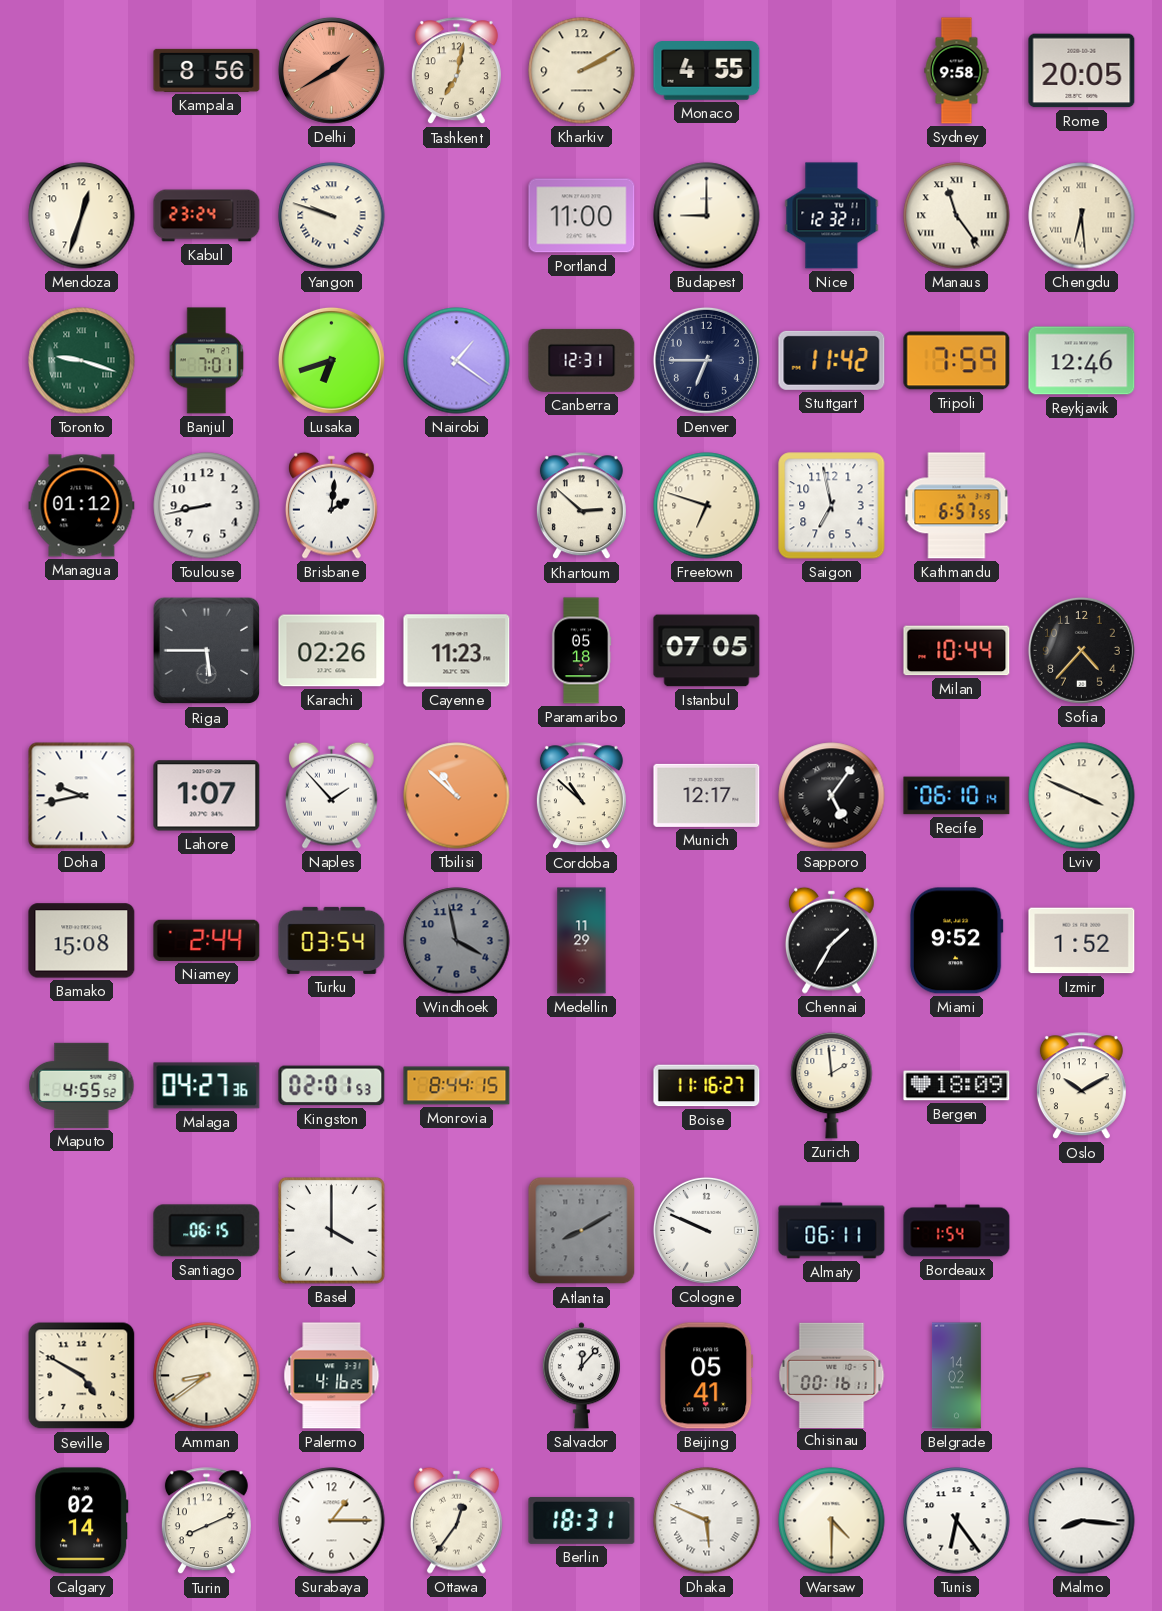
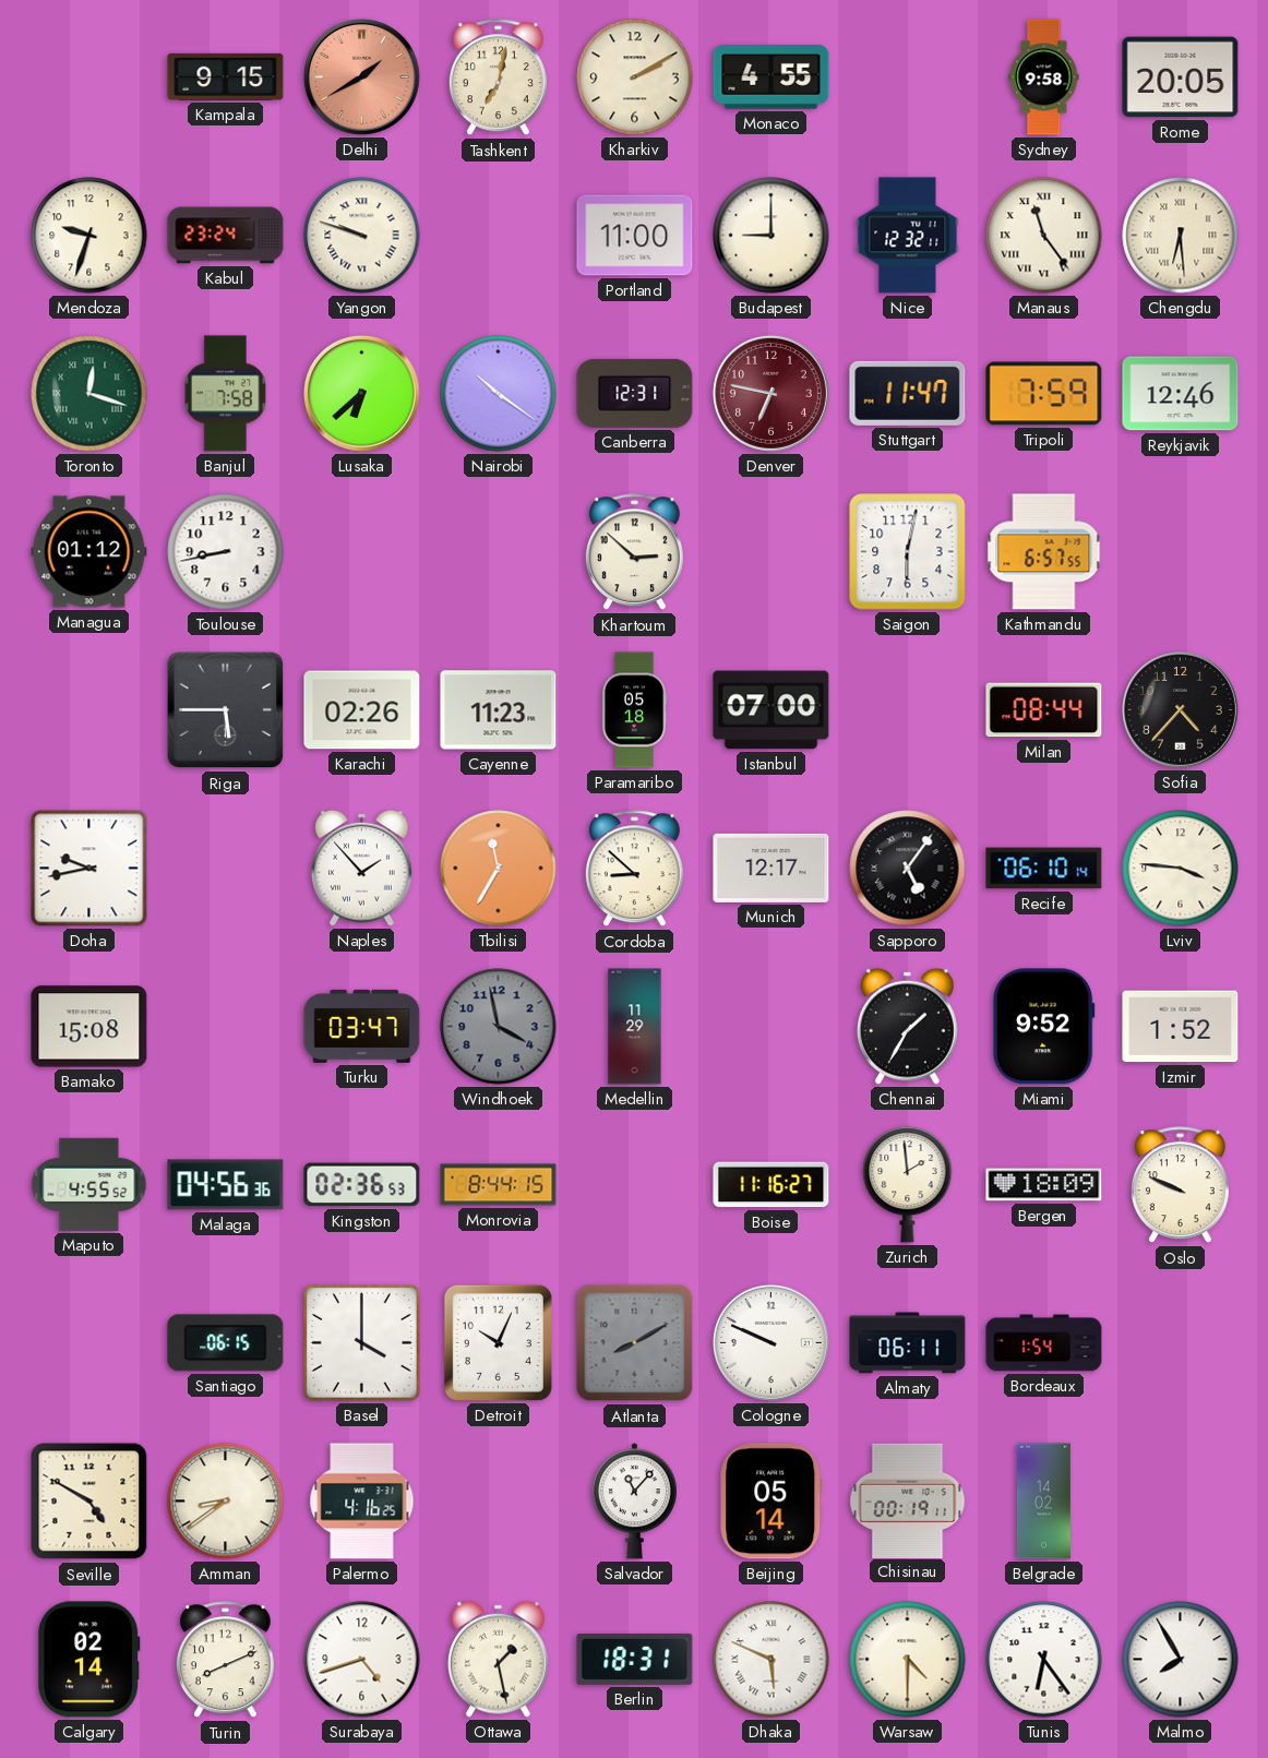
Kampala: 8:56 -> 9:15
Mendoza: 12:33 -> 9:33
Toronto: 9:18 -> 12:18
Banjul: 7:01 -> 7:58
Lusaka: 6:42 -> 6:38
Nairobi: 1:21 -> 10:21
Denver: 6:45 -> 6:47
Denver dial: navy -> burgundy
Stuttgart: 11:42 -> 11:47
Brisbane: 2:01 -> none
Freetown: 6:48 -> none
Saigon: 6:58 -> 6:02
Istanbul: 07:05 -> 07:00
Milan: 10:44 -> 08:44
Lahore: 1:07 -> none
Tbilisi: 10:52 -> 11:35
Cordoba: 10:52 -> 8:52
Lviv: 3:49 -> 3:46
Niamey: 2:44 -> none
Turku: 03:54 -> 03:47
Malaga: 04:27 -> 04:56
Kingston: 02:01 -> 02:36
Oslo: 10:10 -> 9:49
Detroit: none -> 10:04
Salvador: 12:07 -> 11:07
Beijing: 05:41 -> 05:14
Chisinau: 00:16 -> 00:19
Surabaya: 1:15 -> 4:42
Ottawa: 12:36 -> 1:28
Malmo: 8:16 -> 7:55
